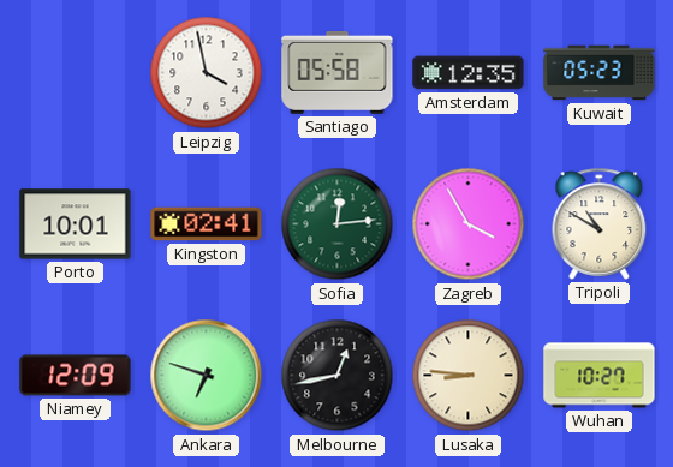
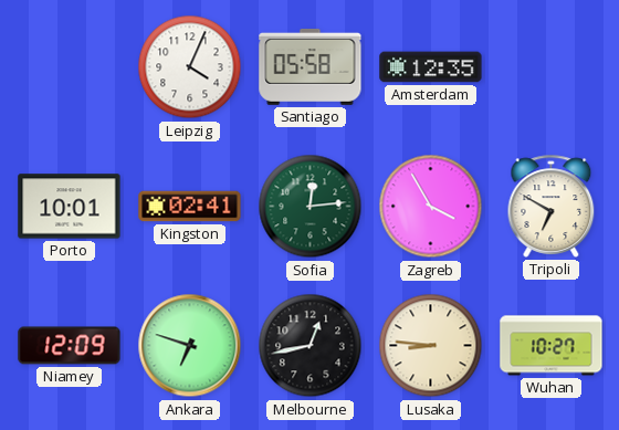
Leipzig: 3:58 -> 4:04
Kuwait: 05:23 -> none
Tripoli: 10:50 -> 6:50
